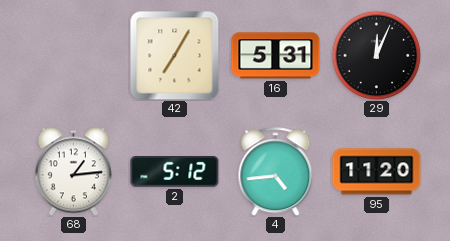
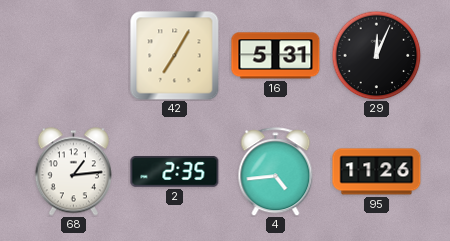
2: 5:12 -> 2:35
95: 11:20 -> 11:26
